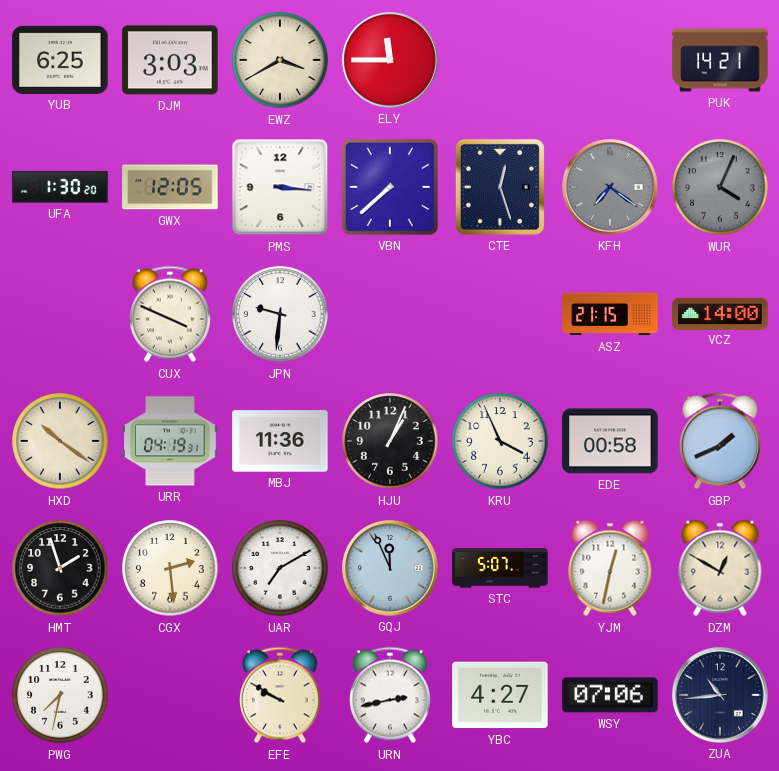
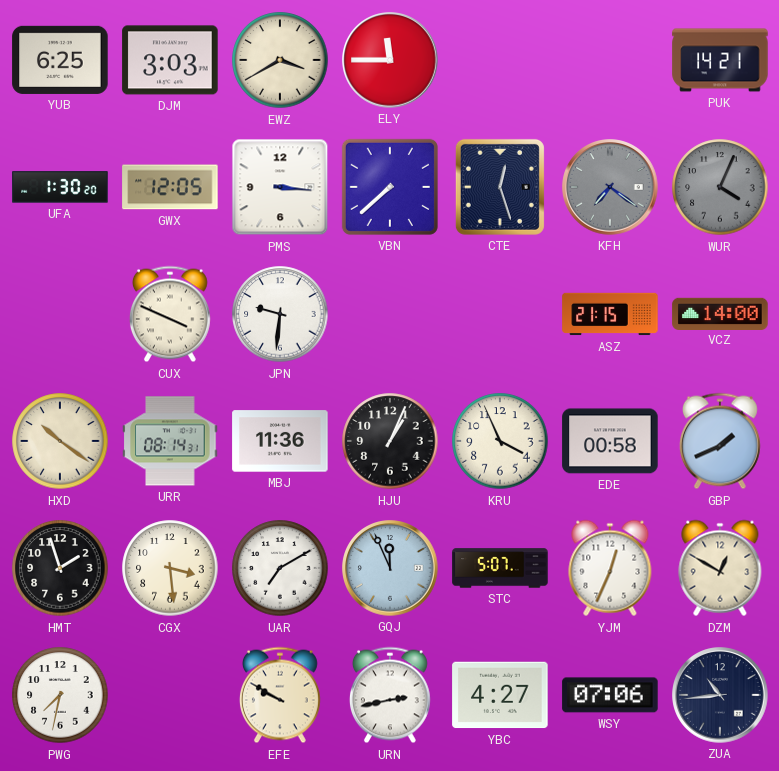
URR: 04:19 -> 08:14
CGX: 2:29 -> 3:29
YJM: 12:32 -> 12:34
